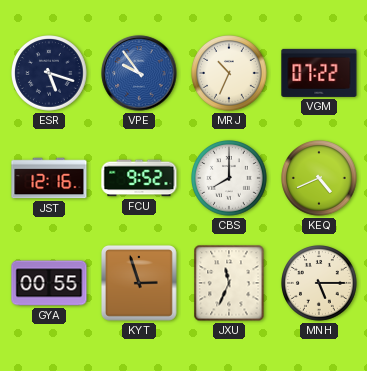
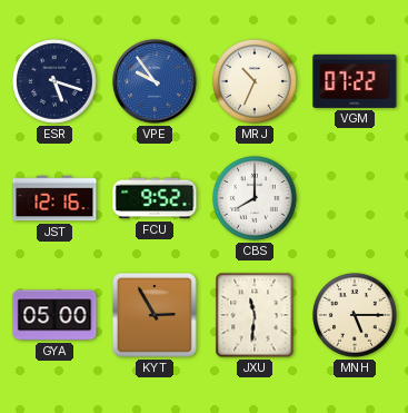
KEQ: 4:41 -> none
GYA: 00:55 -> 05:00
KYT: 2:57 -> 2:55
JXU: 11:34 -> 11:31
